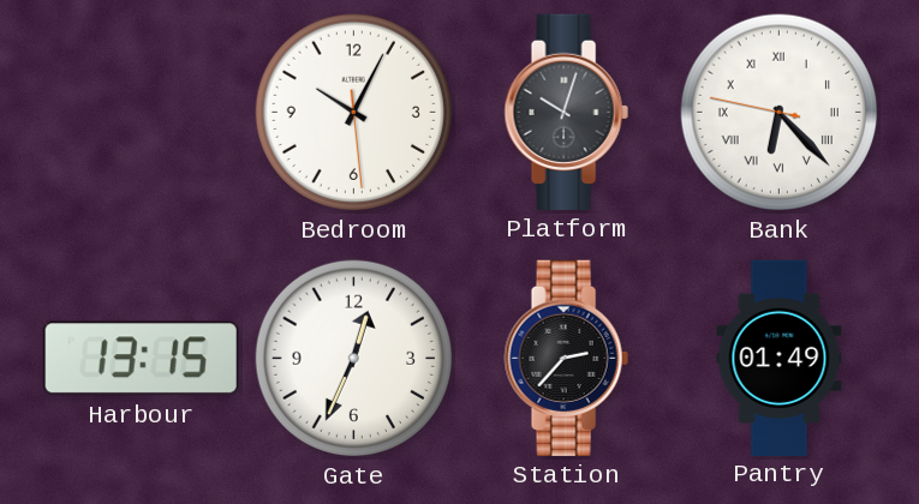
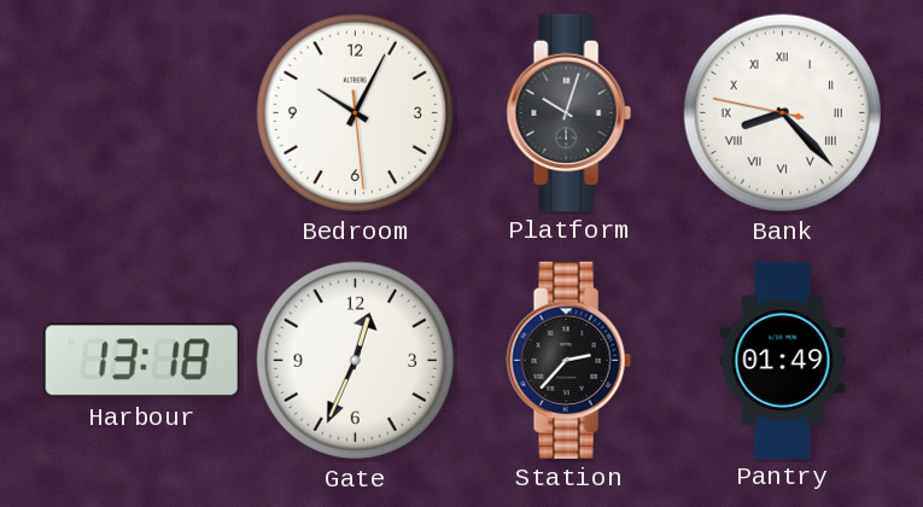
Bank: 6:22 -> 8:22
Harbour: 13:15 -> 13:18
